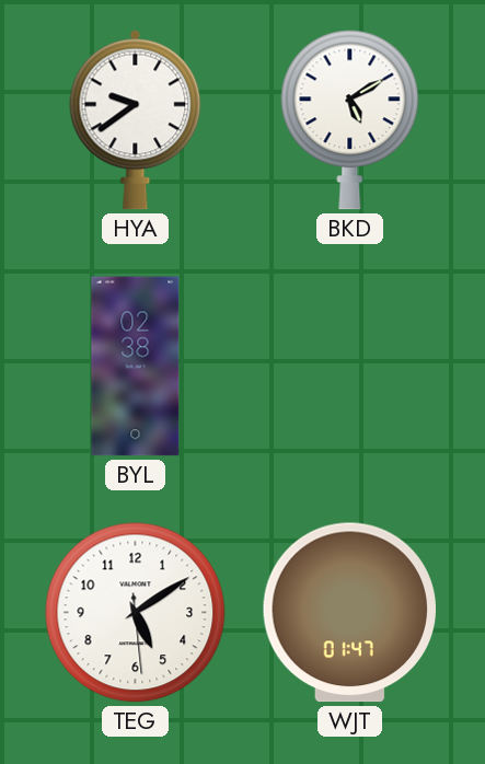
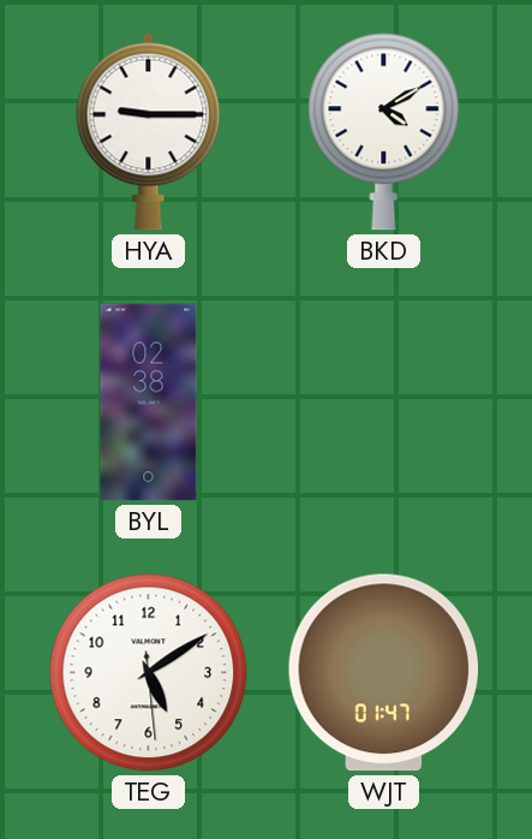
HYA: 9:39 -> 9:15
BKD: 5:10 -> 4:10
